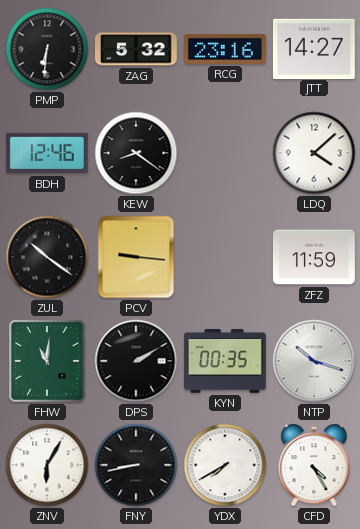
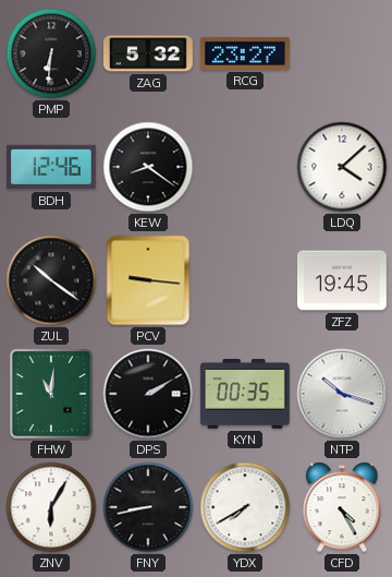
RCG: 23:16 -> 23:27
JTT: 14:27 -> none
ZFZ: 11:59 -> 19:45
